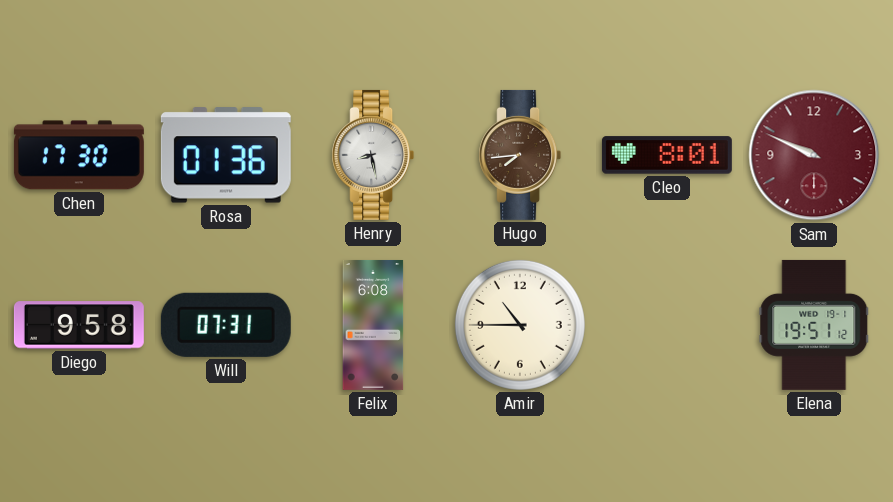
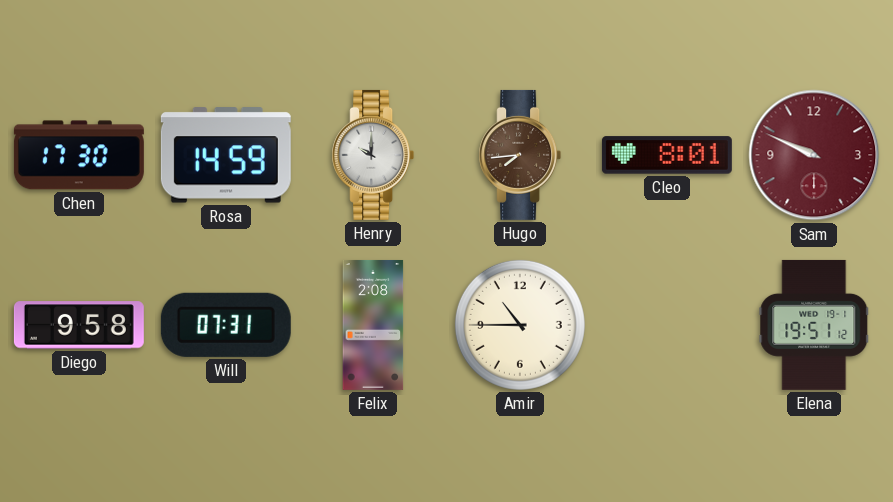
Rosa: 01:36 -> 14:59
Henry: 8:28 -> 10:00
Felix: 6:08 -> 2:08
